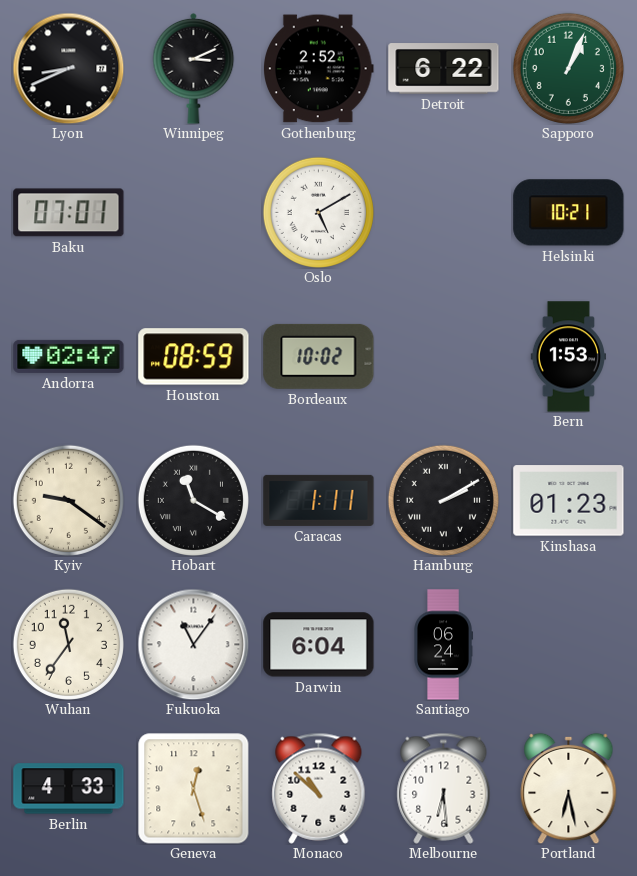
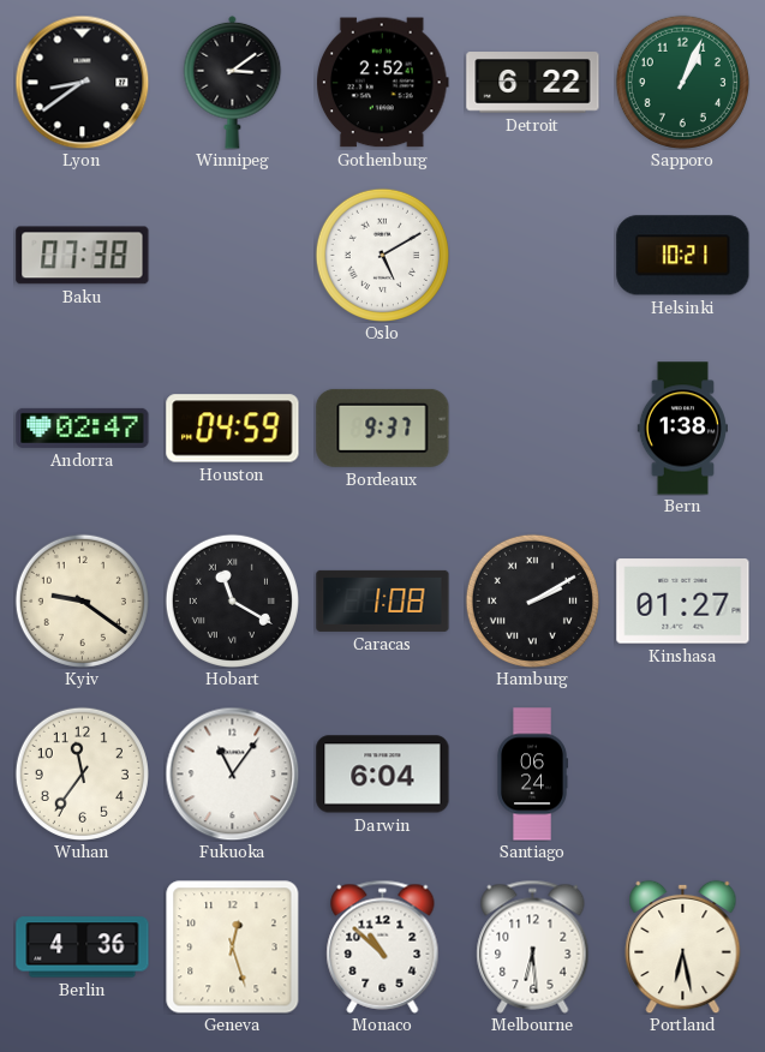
Lyon: 8:41 -> 8:39
Winnipeg: 3:11 -> 3:09
Baku: 07:01 -> 07:38
Houston: 08:59 -> 04:59
Bordeaux: 10:02 -> 9:37
Bern: 1:53 -> 1:38
Caracas: 1:11 -> 1:08
Kinshasa: 01:23 -> 01:27
Berlin: 4:33 -> 4:36
